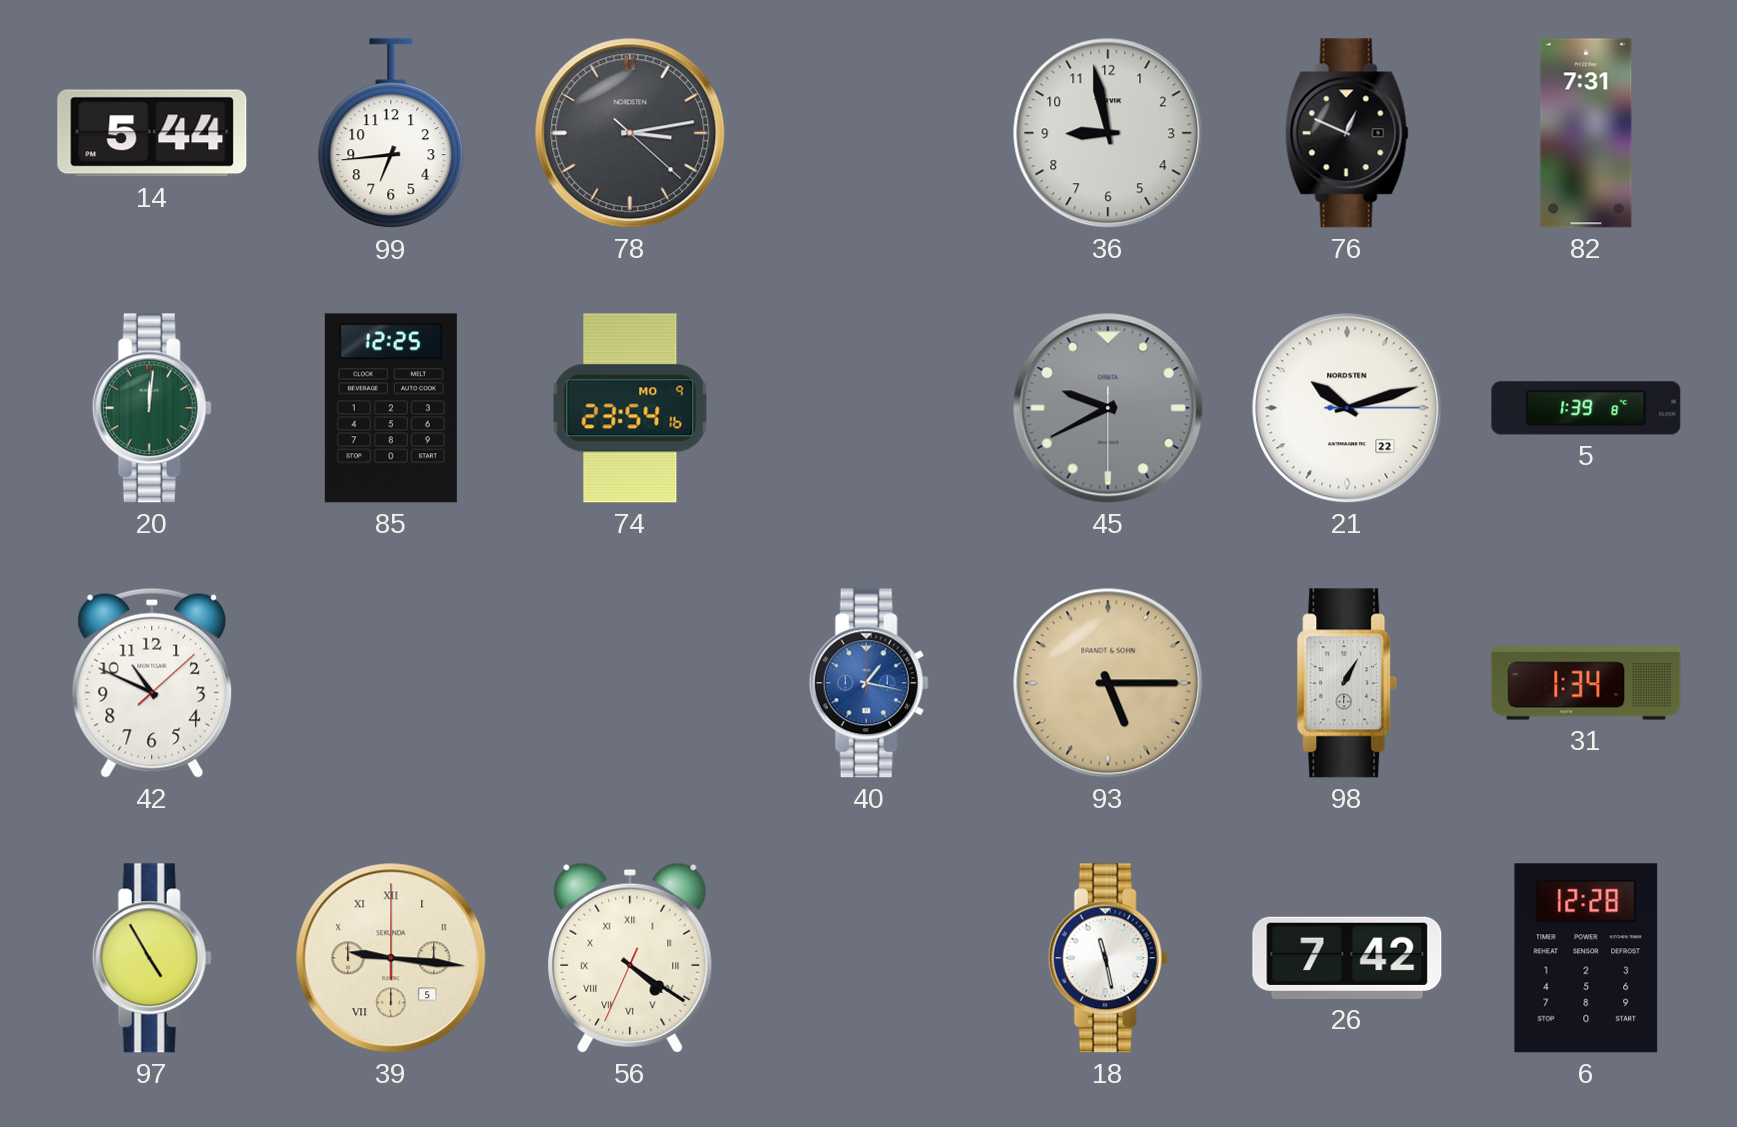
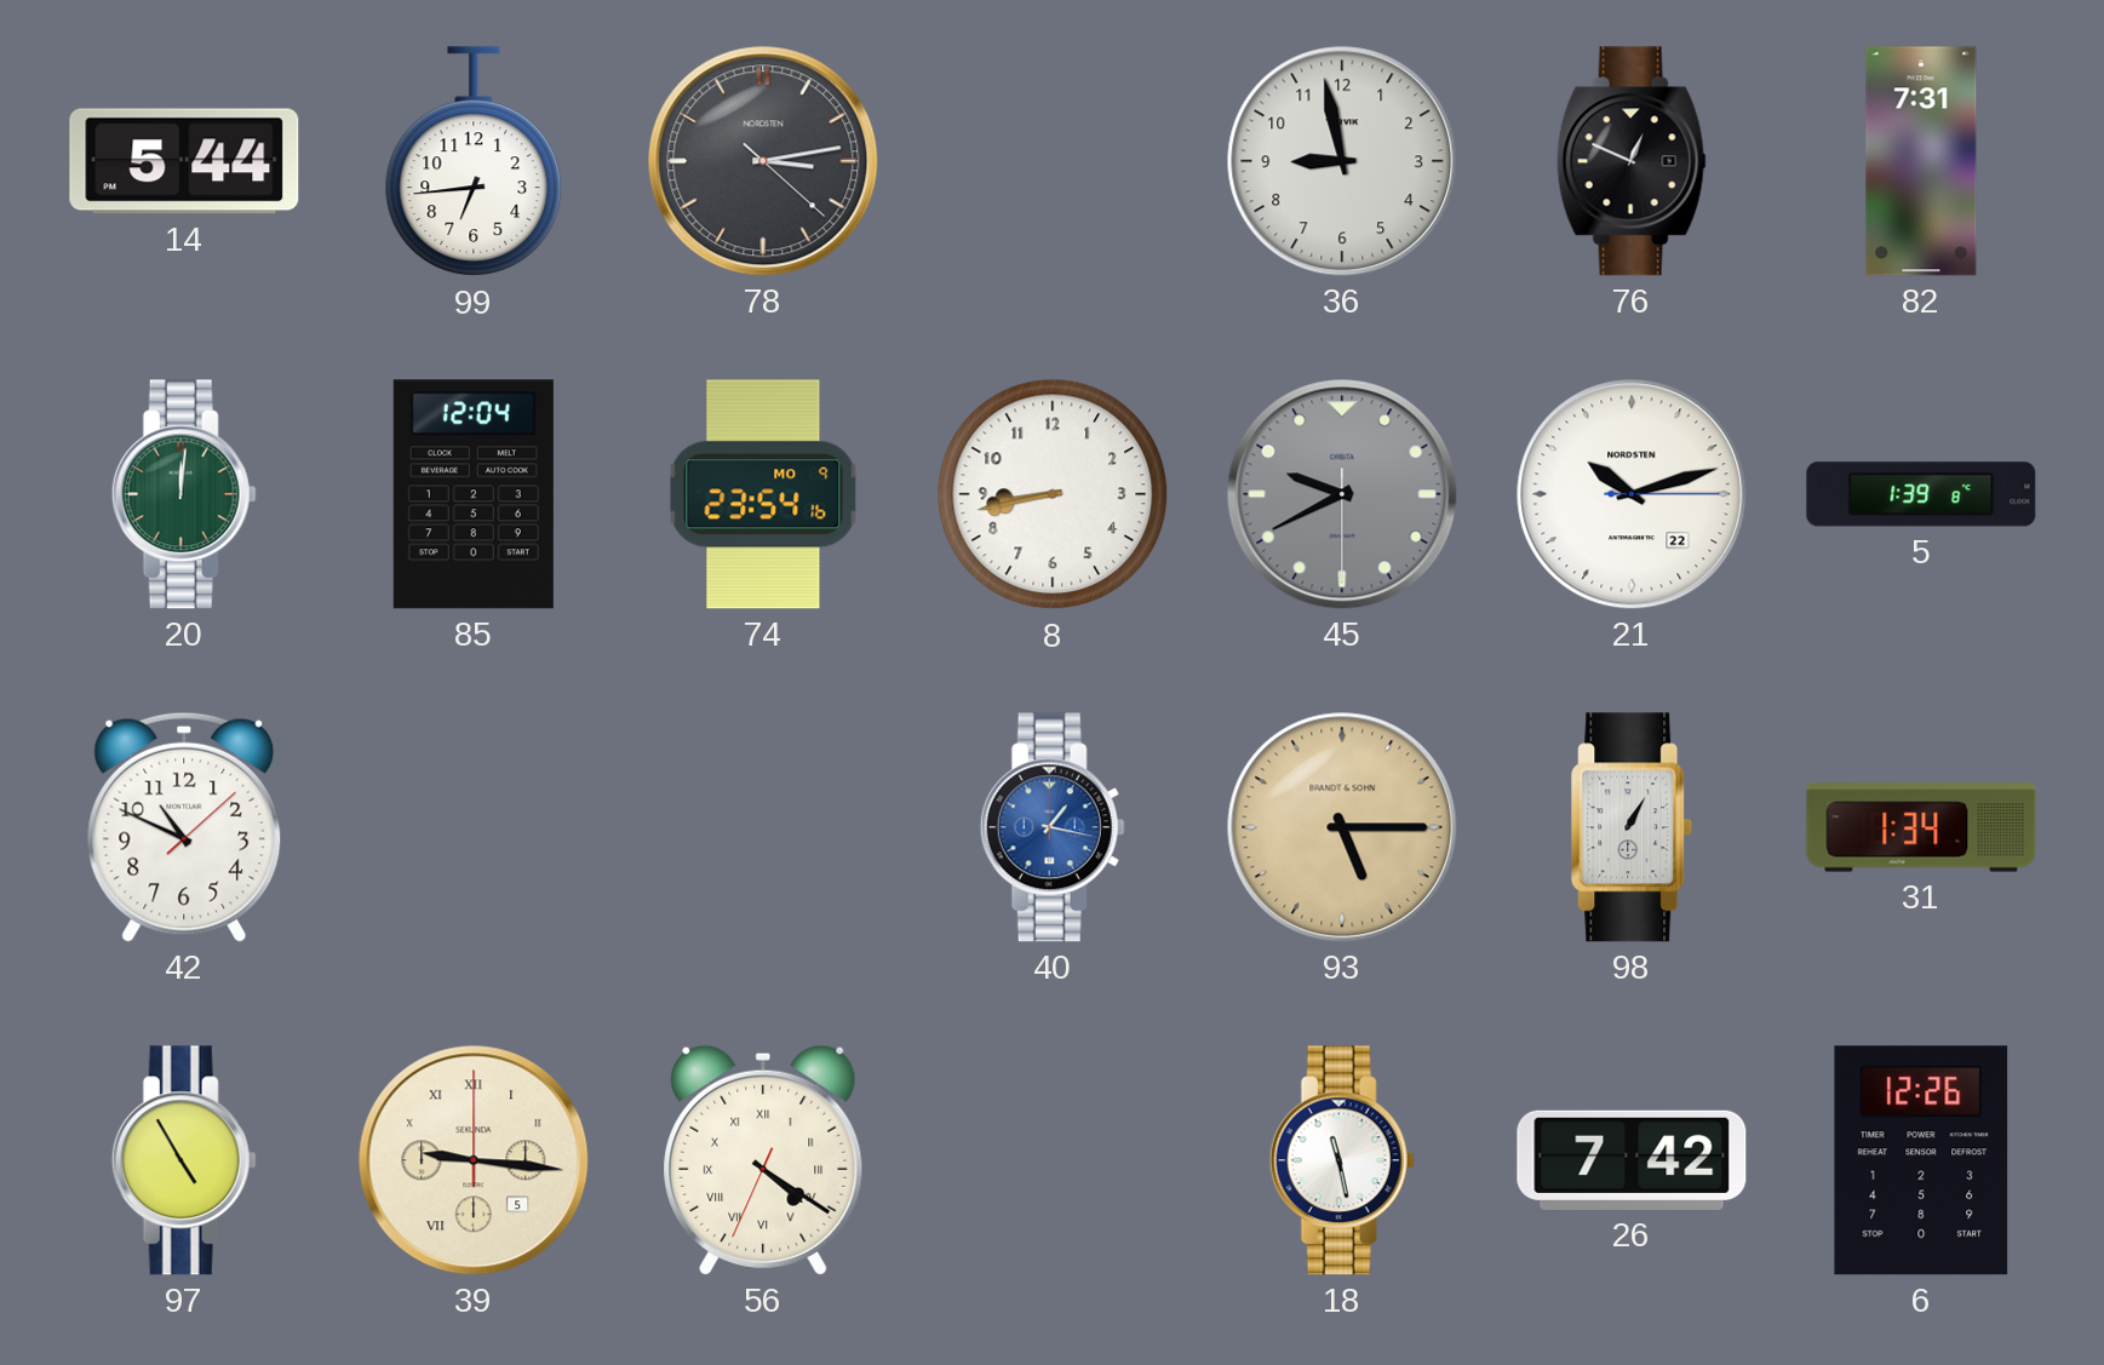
85: 12:25 -> 12:04
8: none -> 8:43
6: 12:28 -> 12:26
